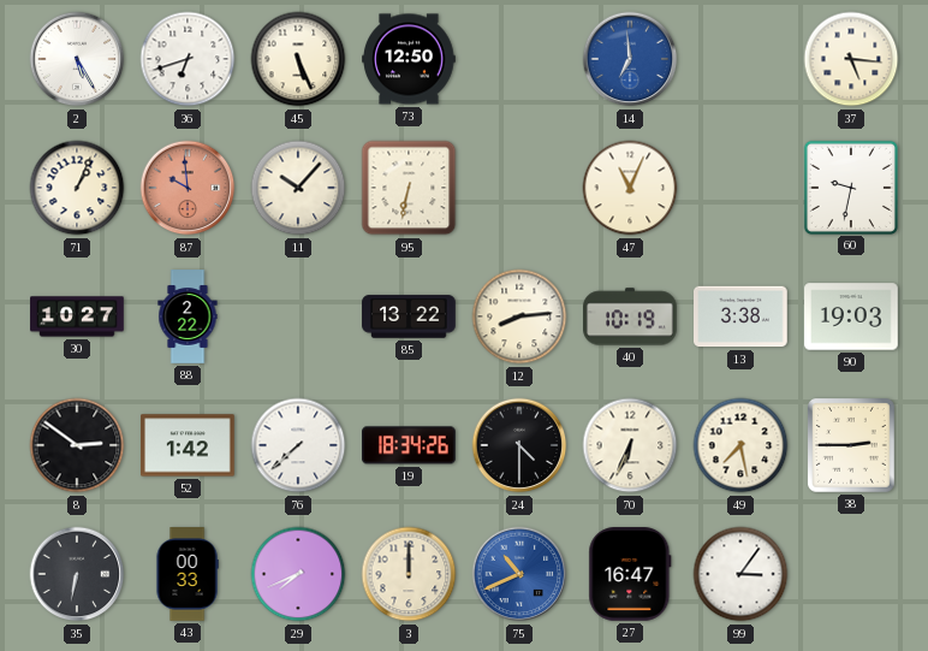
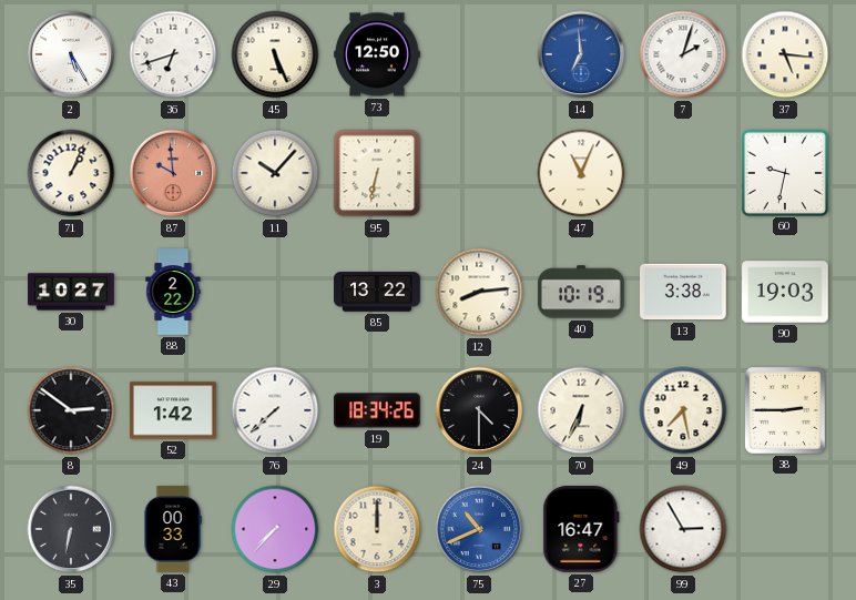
7: none -> 2:03
29: 7:41 -> 7:37
99: 3:06 -> 2:55
